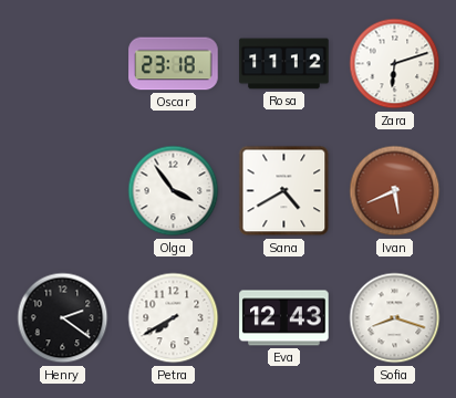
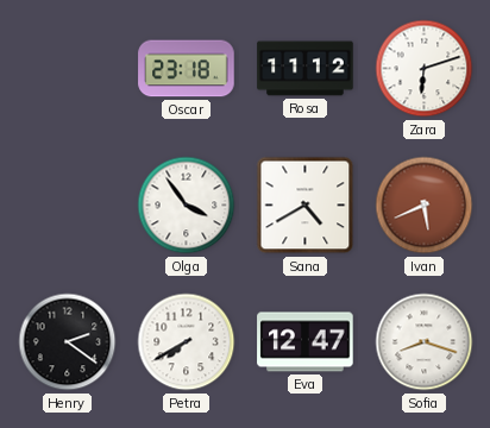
Eva: 12:43 -> 12:47
